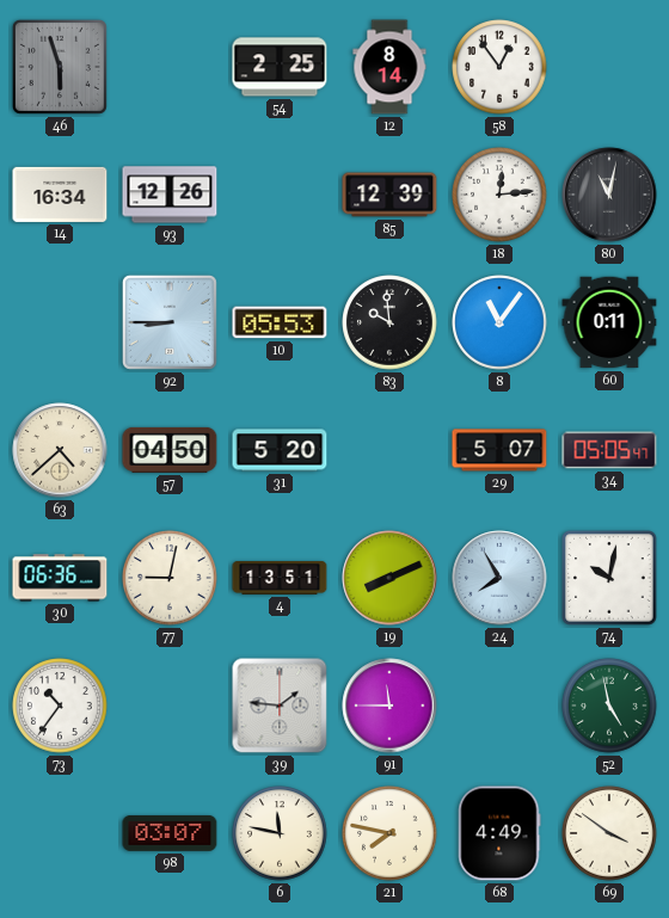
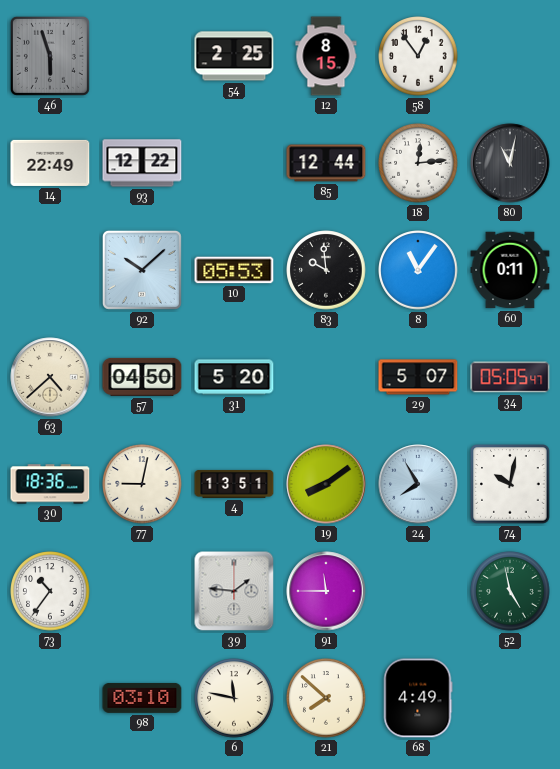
12: 8:14 -> 8:15
14: 16:34 -> 22:49
93: 12:26 -> 12:22
85: 12:39 -> 12:44
92: 8:45 -> 10:08
30: 06:36 -> 18:36
19: 8:11 -> 8:09
98: 03:07 -> 03:10
21: 7:47 -> 7:52
69: 3:51 -> none
